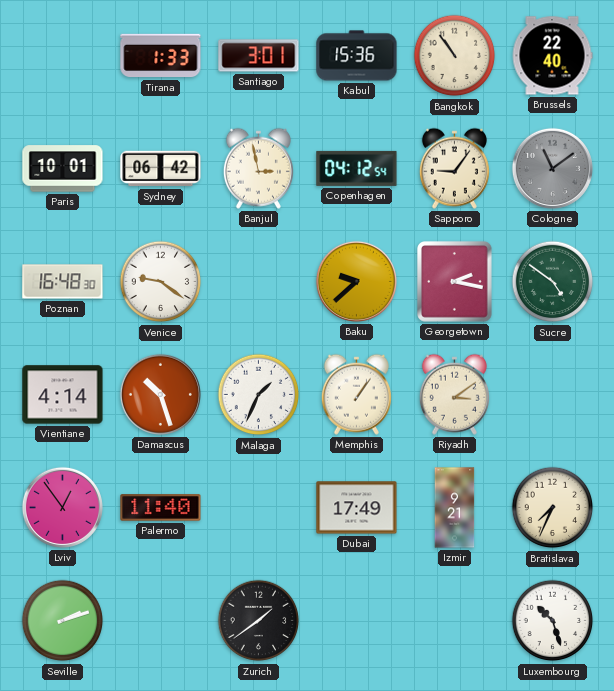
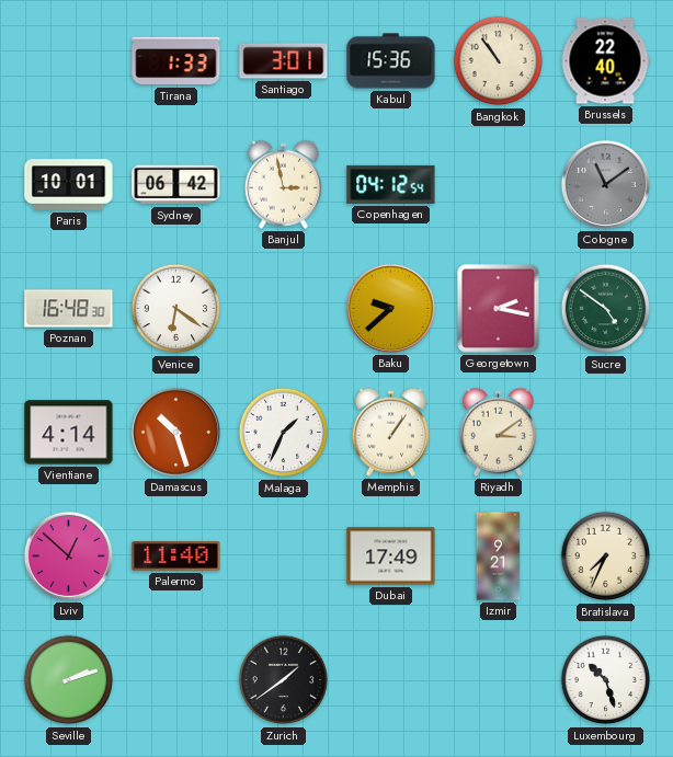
Sapporo: 9:06 -> none
Venice: 9:21 -> 6:21
Lviv: 12:54 -> 12:52
